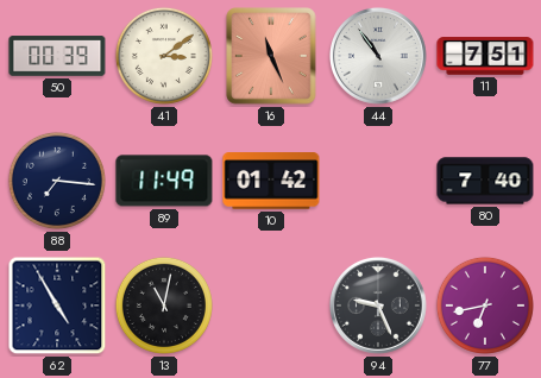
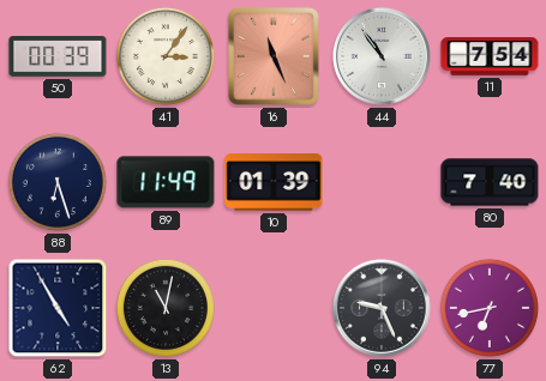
41: 3:09 -> 3:06
11: 7:51 -> 7:54
88: 7:16 -> 6:27
10: 01:42 -> 01:39
